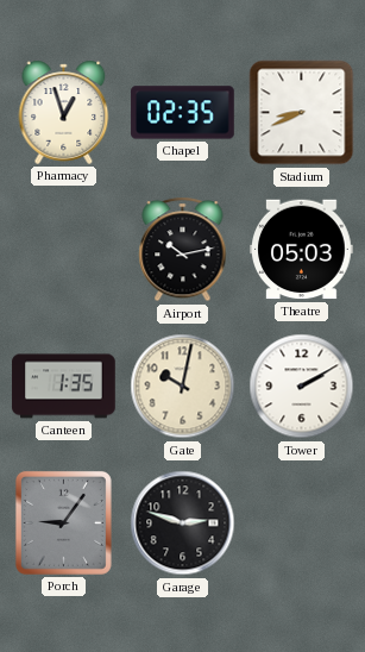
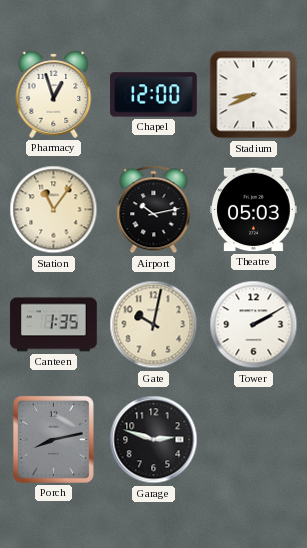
Chapel: 02:35 -> 12:00
Station: none -> 11:06
Porch: 9:06 -> 8:13
